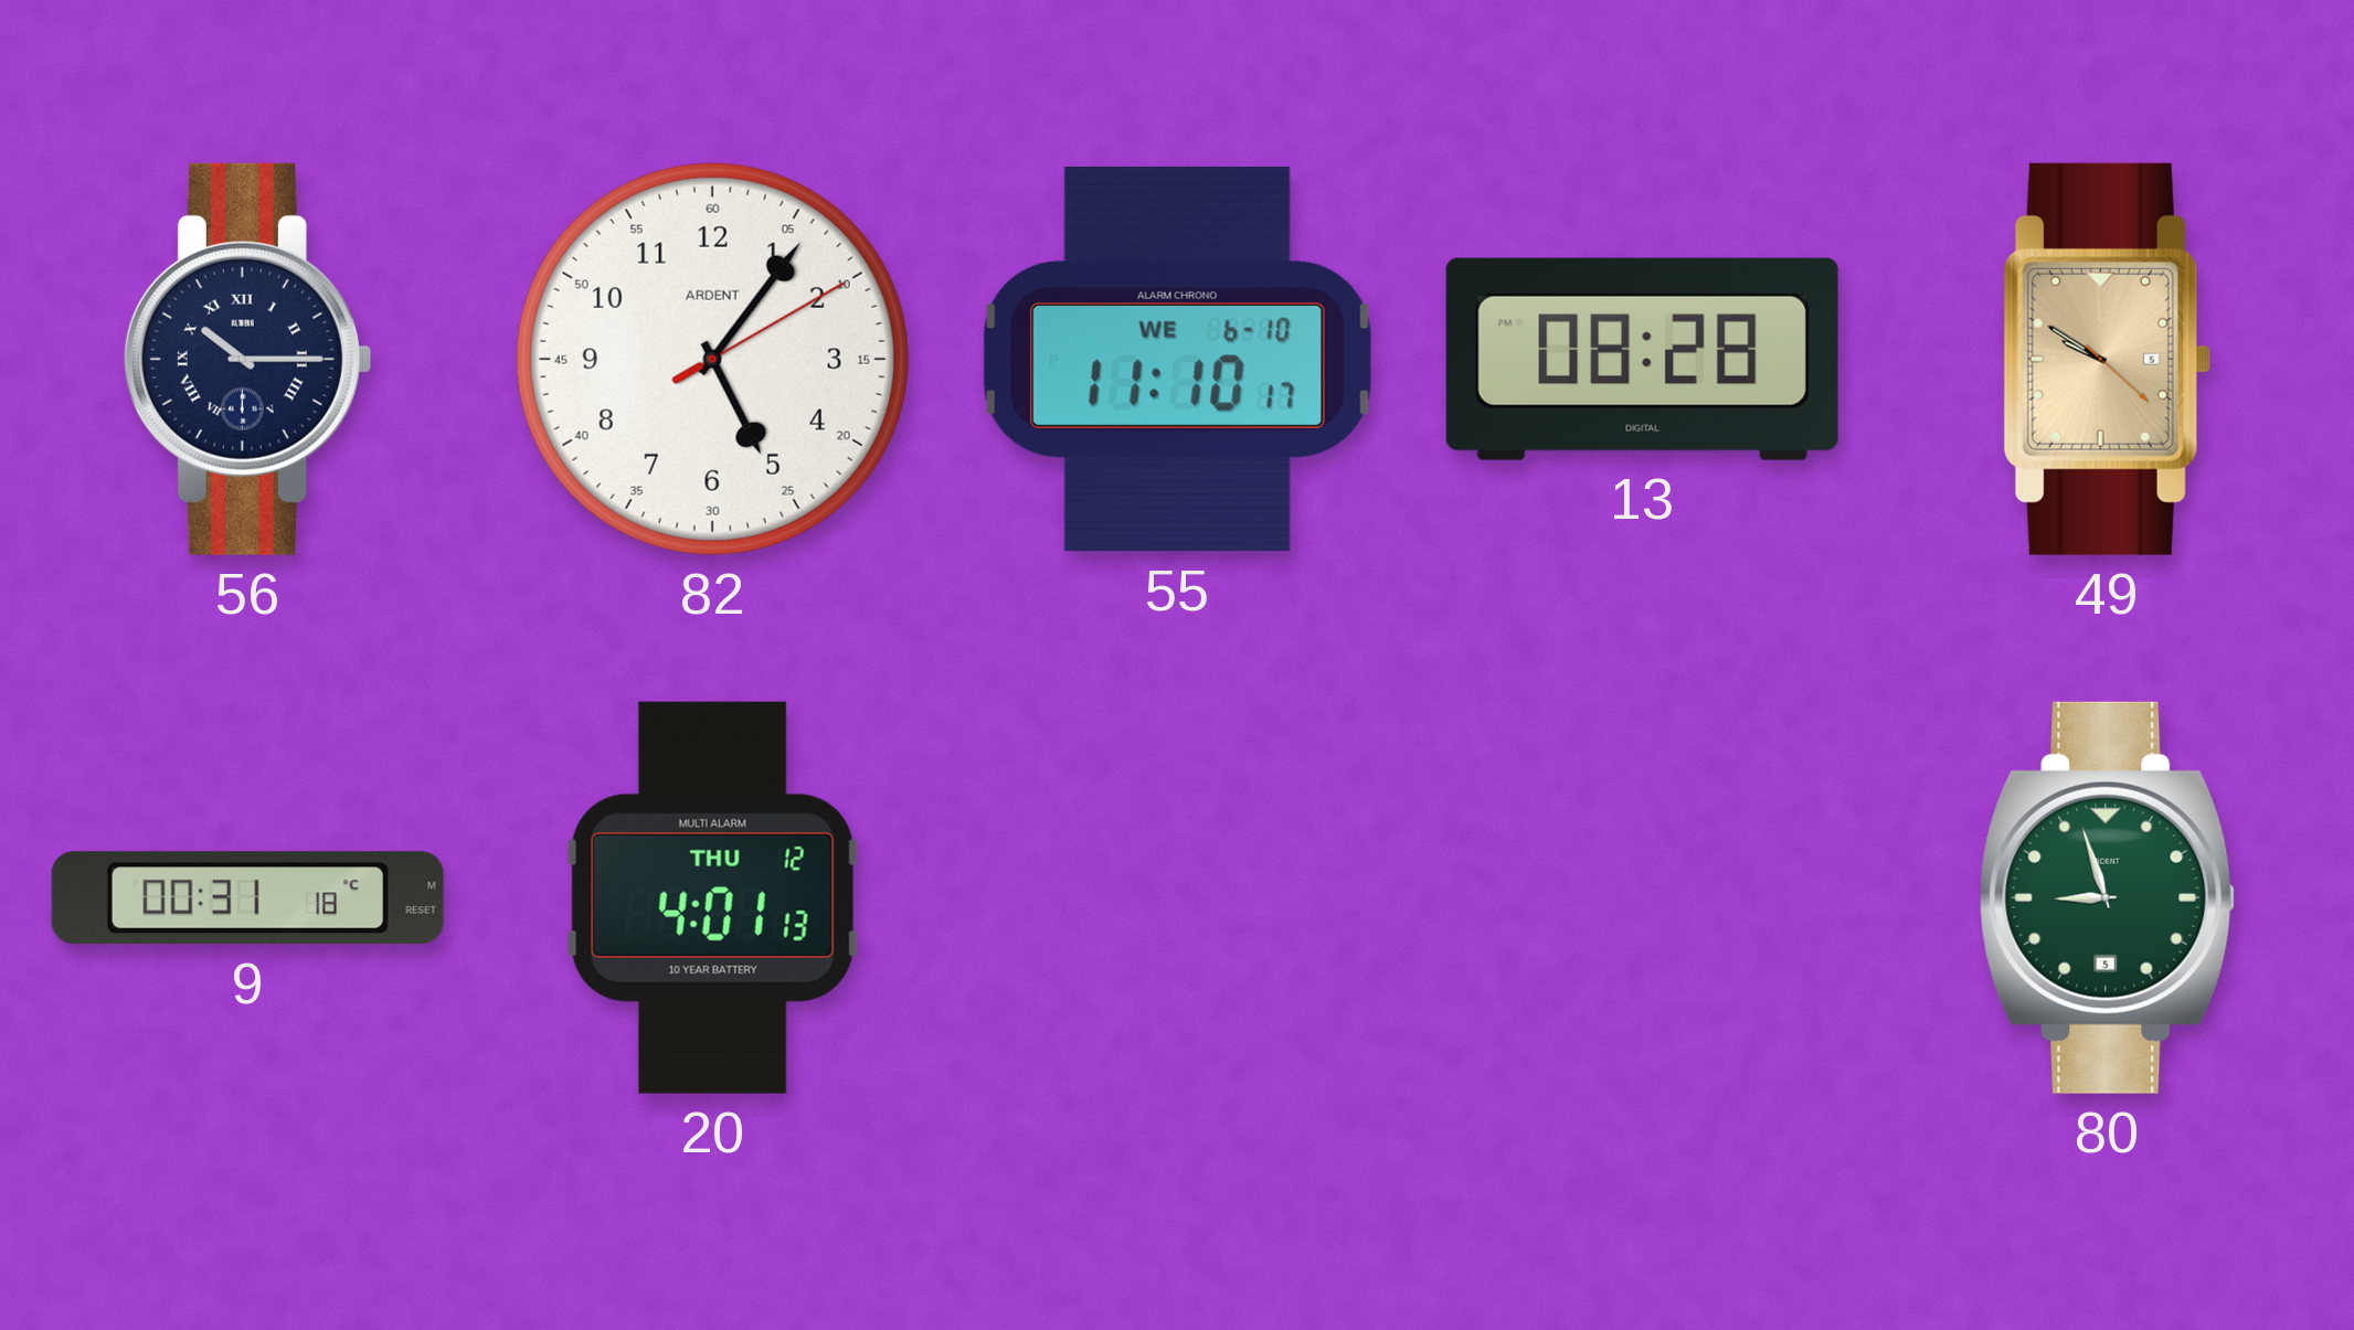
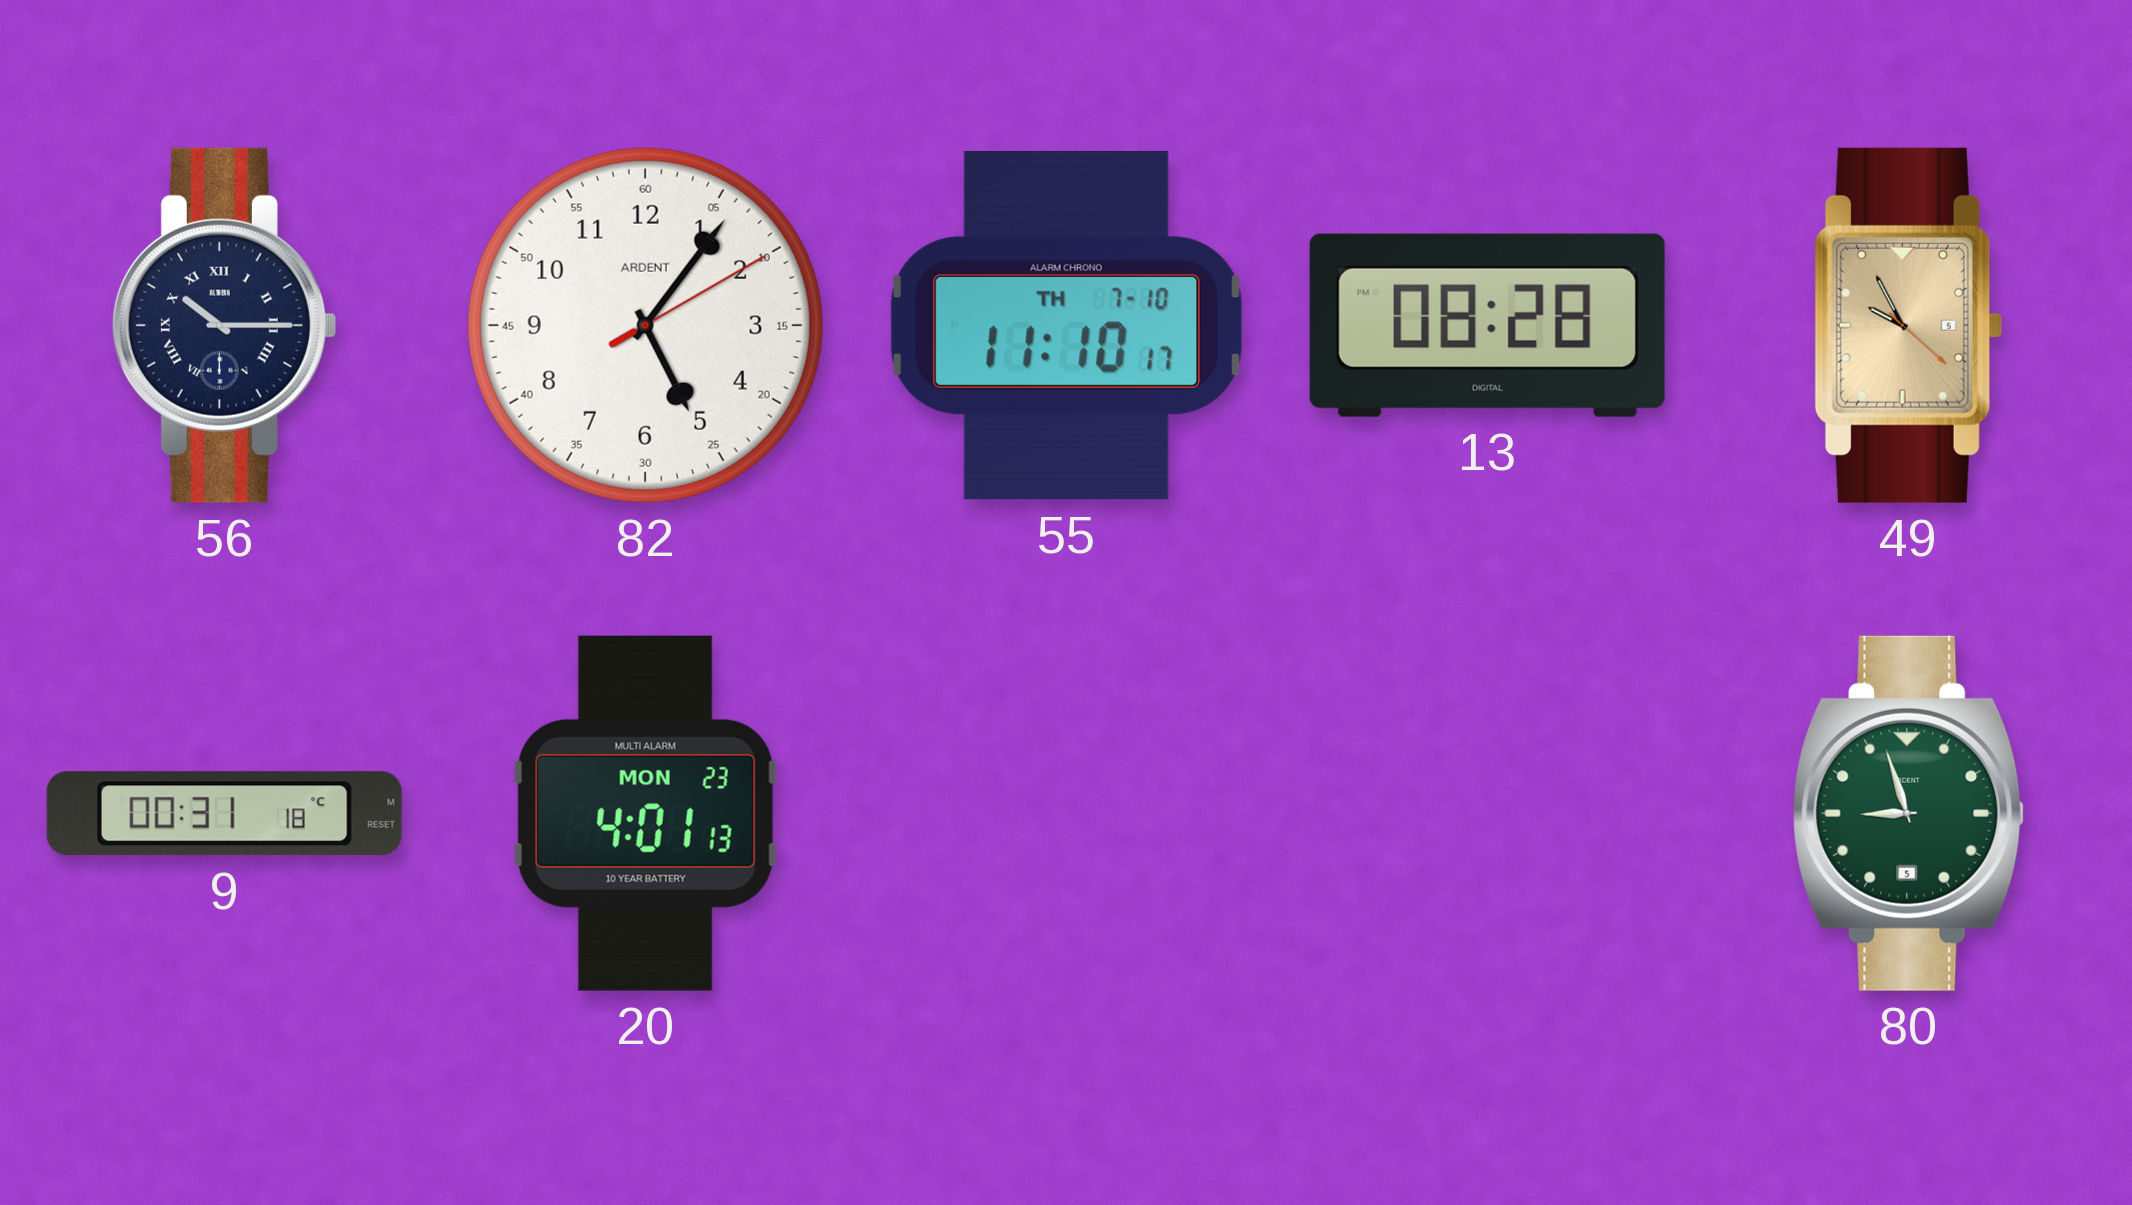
55 date: WE 6-10 -> TH 7-10
49: 9:50 -> 9:55
20 date: THU 12 -> MON 23
